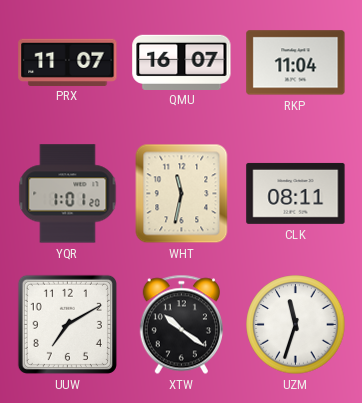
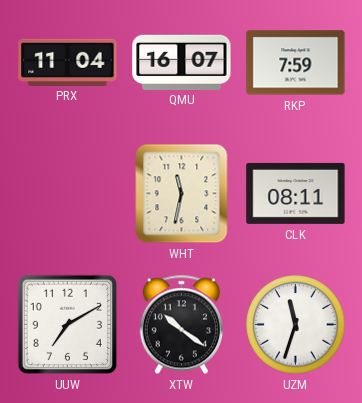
PRX: 11:07 -> 11:04
RKP: 11:04 -> 7:59
YQR: 1:01 -> none
